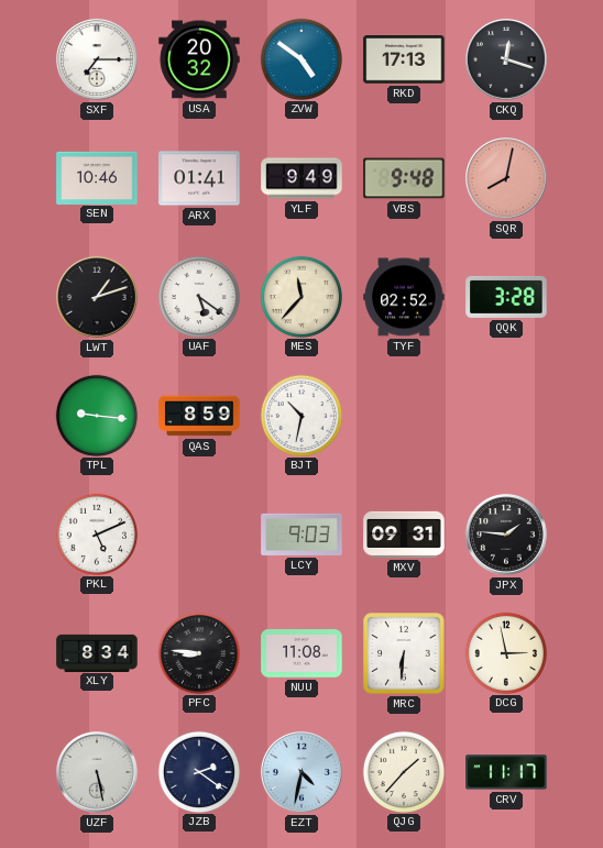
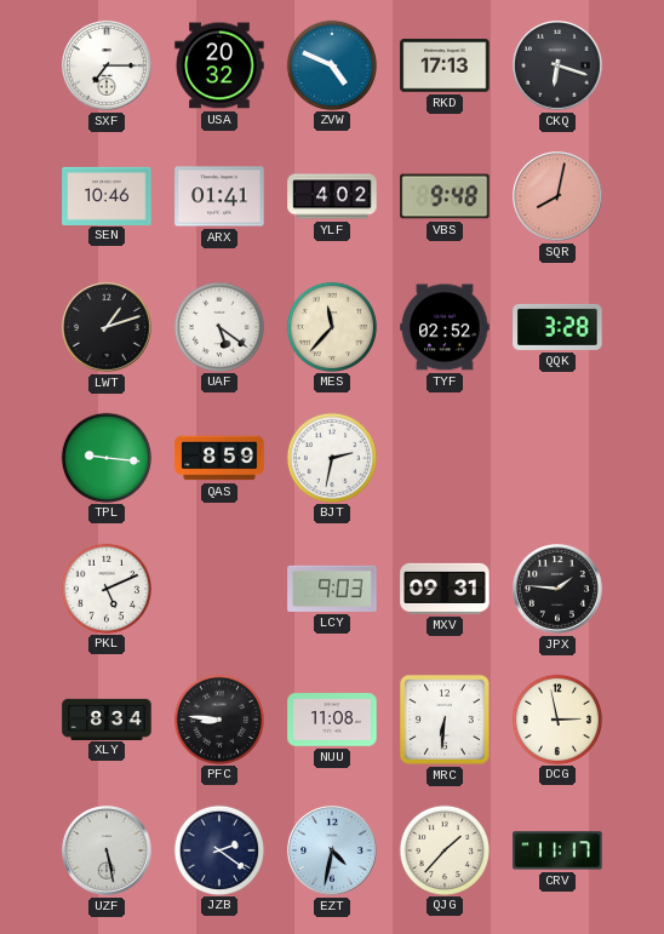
ZVW: 4:51 -> 4:49
CKQ: 12:18 -> 6:18
YLF: 9:49 -> 4:02
BJT: 10:32 -> 2:32
